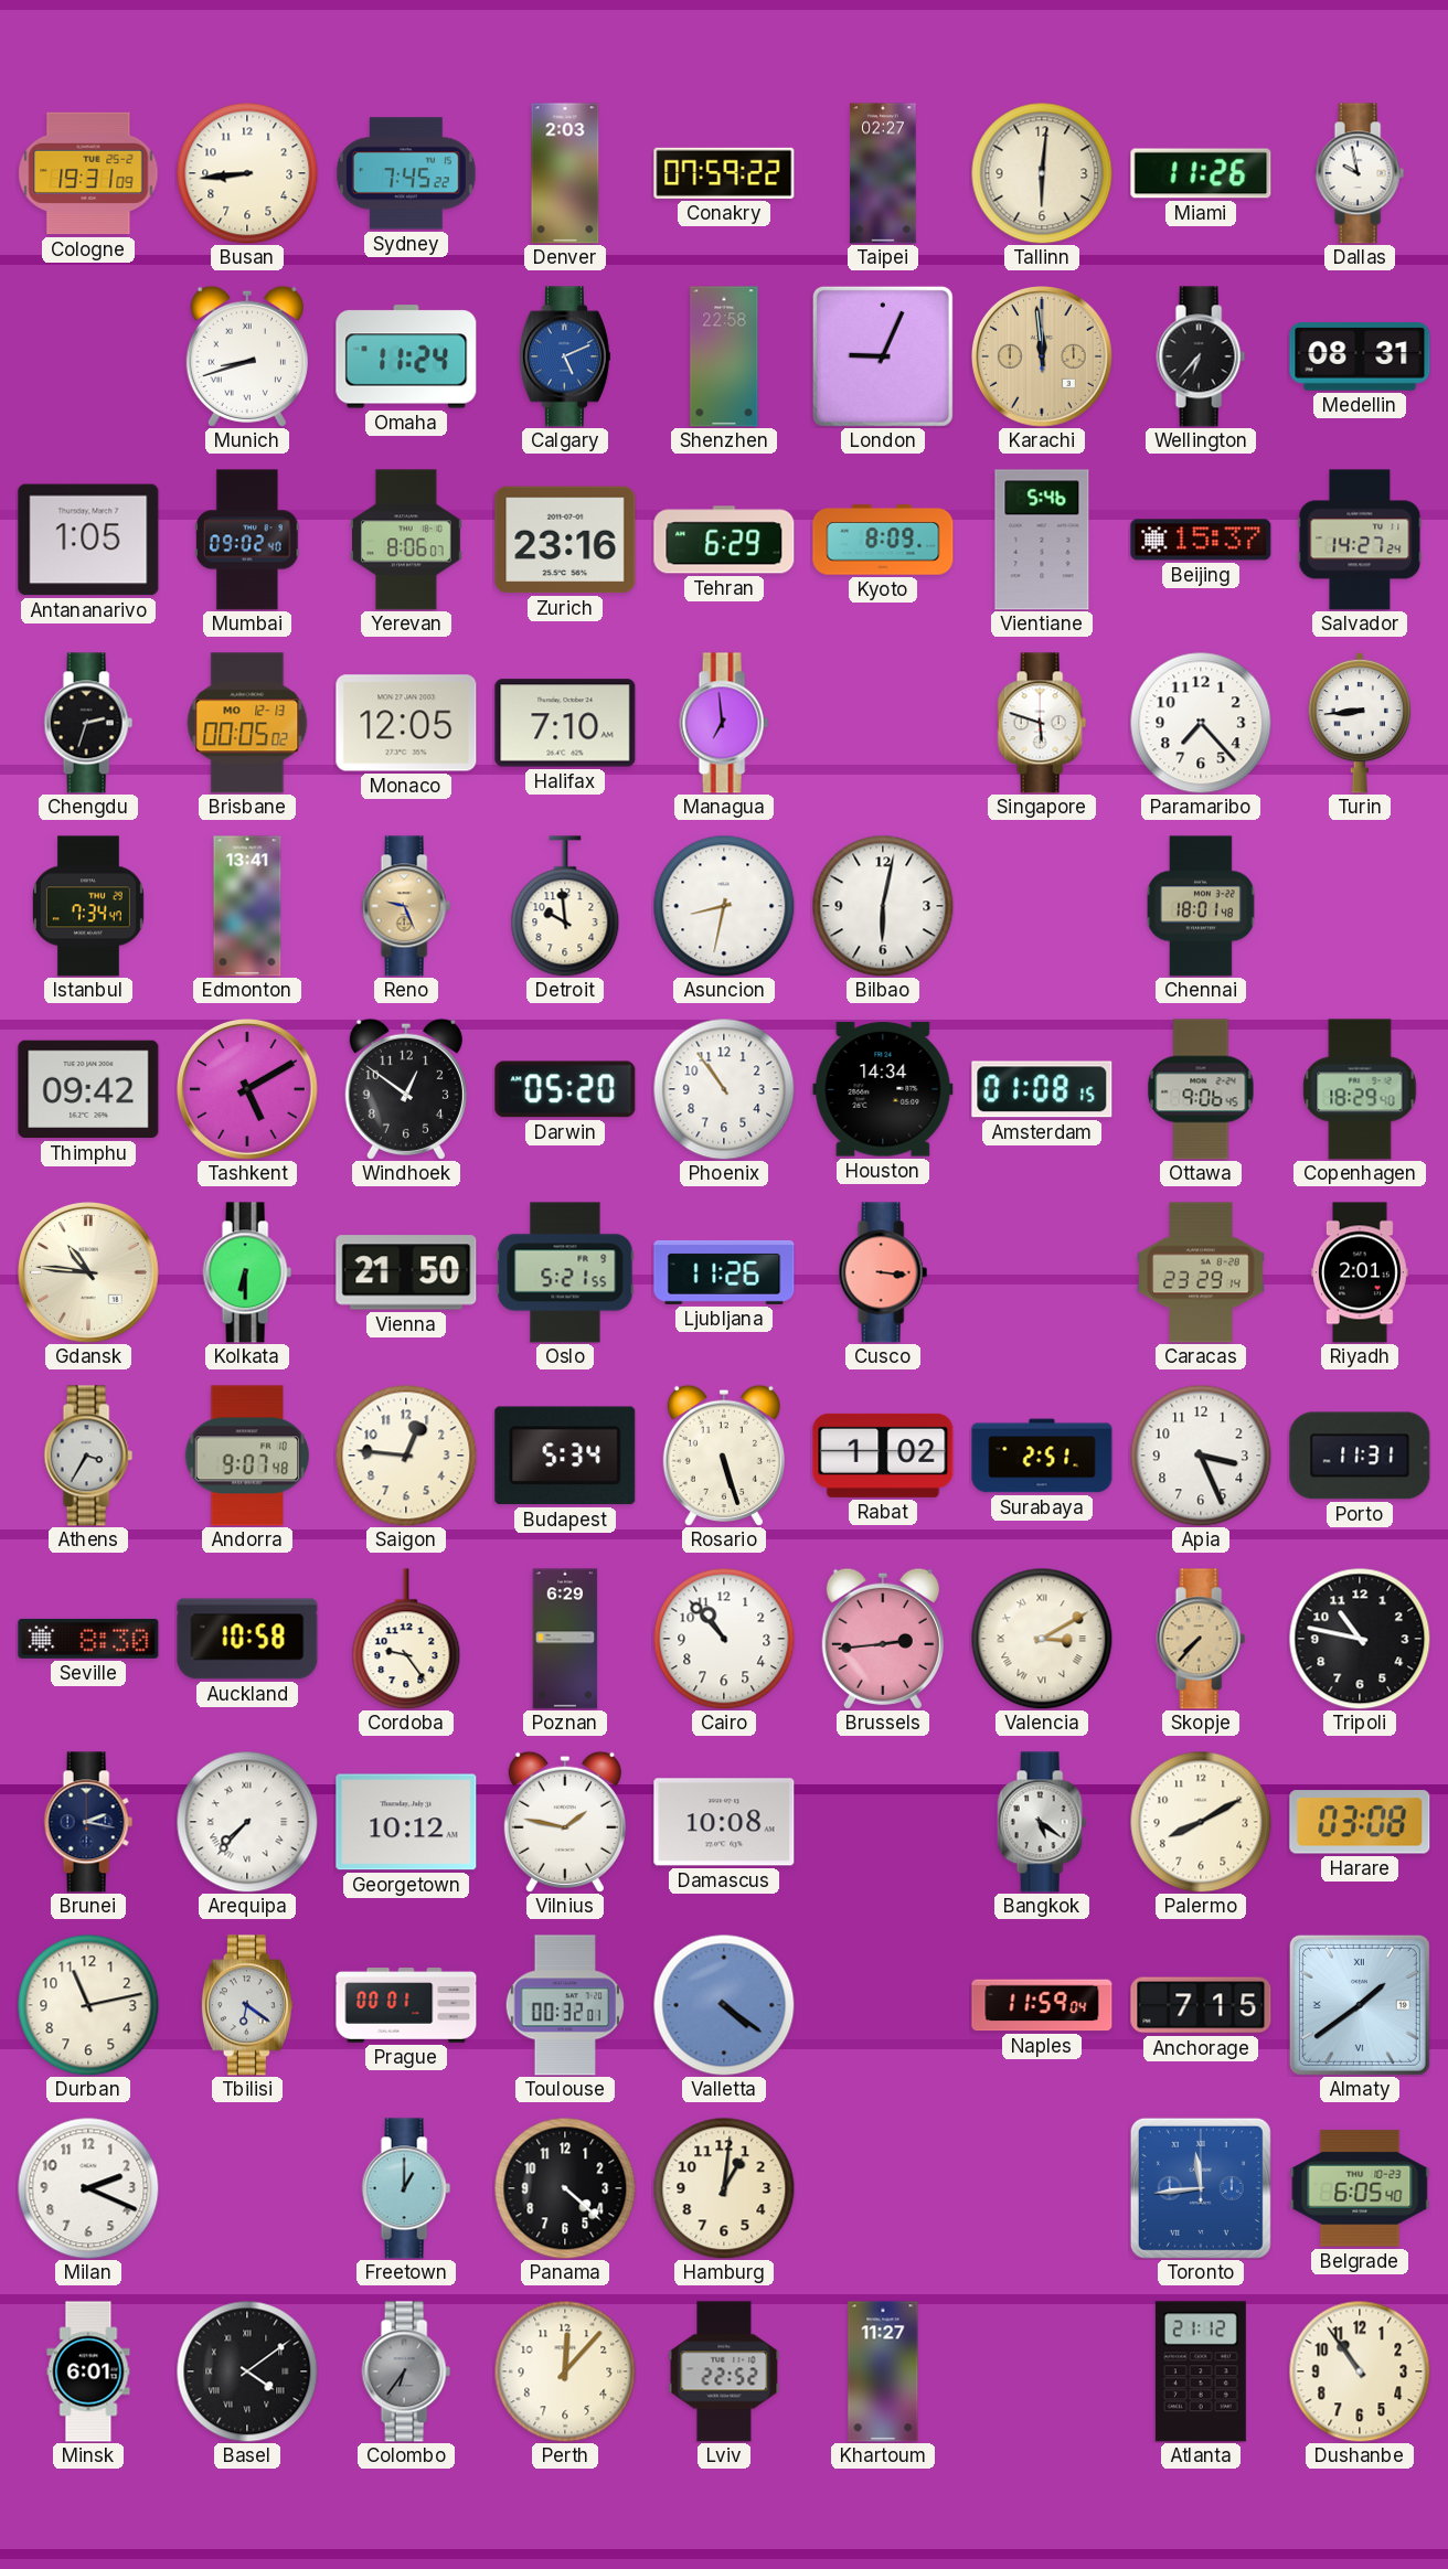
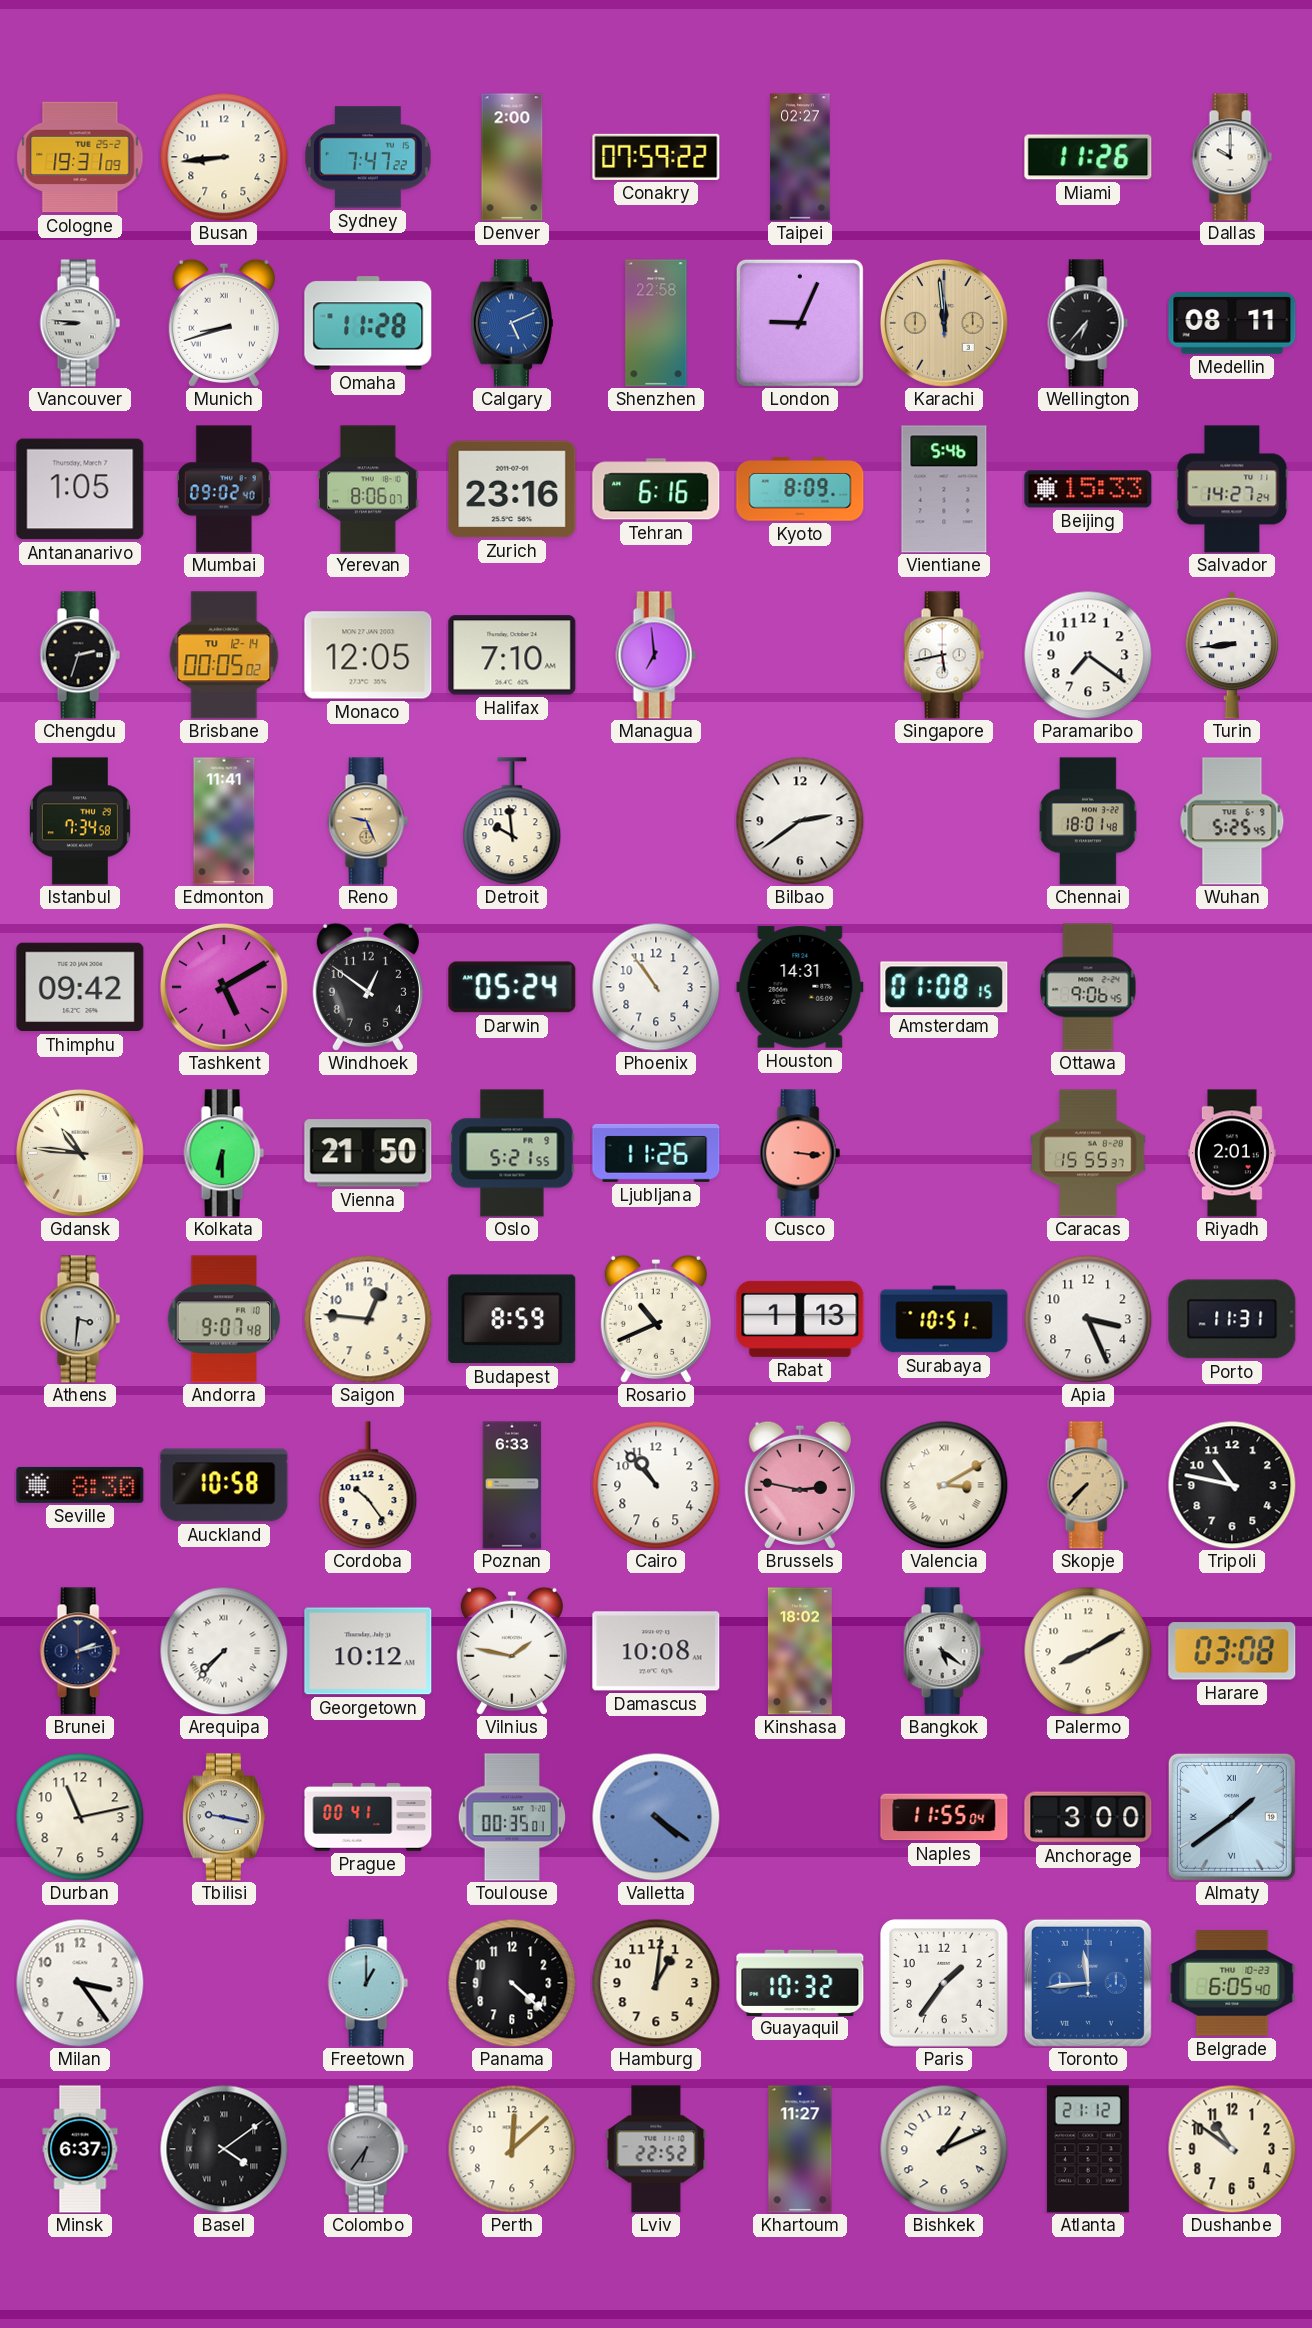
Sydney: 7:45 -> 7:47
Denver: 2:03 -> 2:00
Tallinn: 6:01 -> none
Dallas: 9:58 -> 10:00
Vancouver: none -> 8:46
Omaha: 11:24 -> 11:28
Medellin: 08:31 -> 08:11
Tehran: 6:29 -> 6:16
Beijing: 15:37 -> 15:33
Brisbane date: MO 12-13 -> TU 12-14
Singapore: 5:48 -> 5:43
Paramaribo: 7:23 -> 7:21
Istanbul: 7:34:47 -> 7:34:58
Edmonton: 13:41 -> 11:41
Asuncion: 8:32 -> none
Bilbao: 6:02 -> 2:39
Wuhan: none -> 5:25
Darwin: 05:20 -> 05:24
Houston: 14:34 -> 14:31
Copenhagen: 18:29 -> none
Caracas: 23:29 -> 15:55
Athens: 3:35 -> 3:31
Budapest: 5:34 -> 8:59
Rosario: 5:27 -> 10:41
Rabat: 1:02 -> 1:13
Surabaya: 2:51 -> 10:51
Cordoba: 9:24 -> 10:24
Poznan: 6:29 -> 6:33
Brussels: 2:44 -> 2:47
Brunei: 2:17 -> 2:13
Kinshasa: none -> 18:02
Tbilisi: 6:21 -> 9:17
Prague: 00:01 -> 00:41
Toulouse: 00:32 -> 00:35
Naples: 11:59 -> 11:55
Anchorage: 7:15 -> 3:00
Milan: 2:19 -> 3:24
Guayaquil: none -> 10:32
Paris: none -> 1:36
Minsk: 6:01 -> 6:37
Perth: 12:07 -> 12:08
Bishkek: none -> 1:11
Dushanbe: 10:54 -> 10:51
